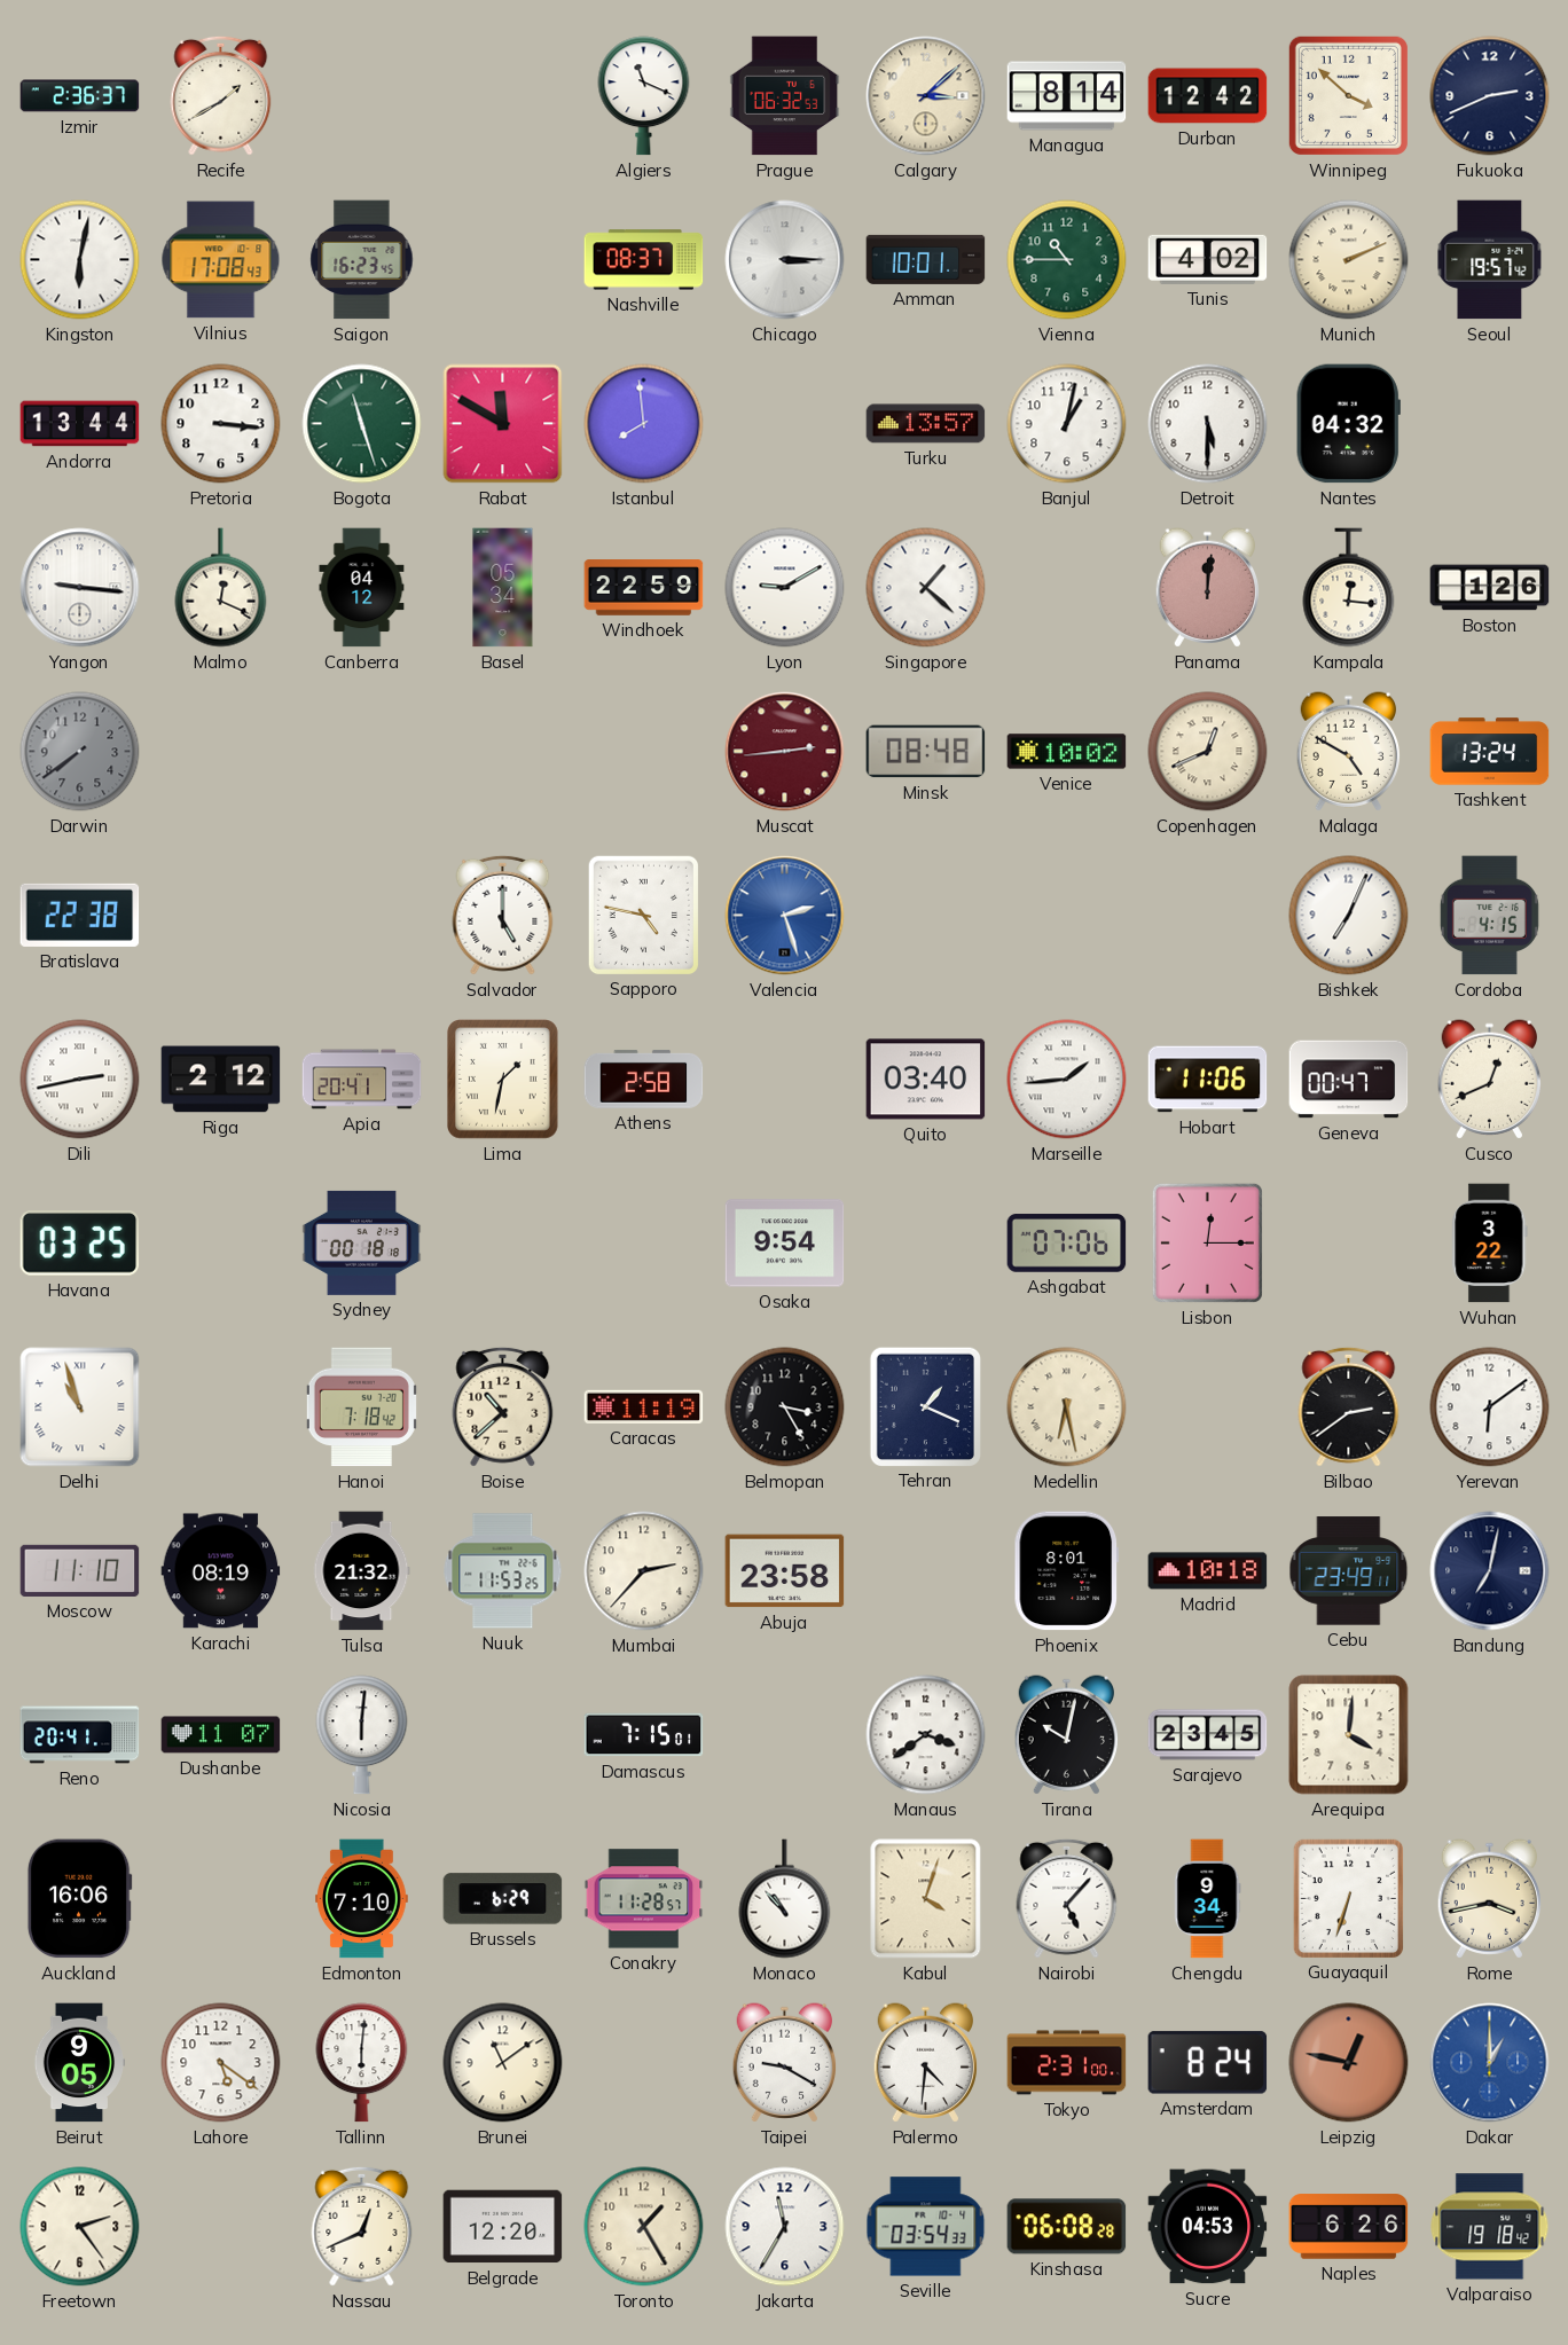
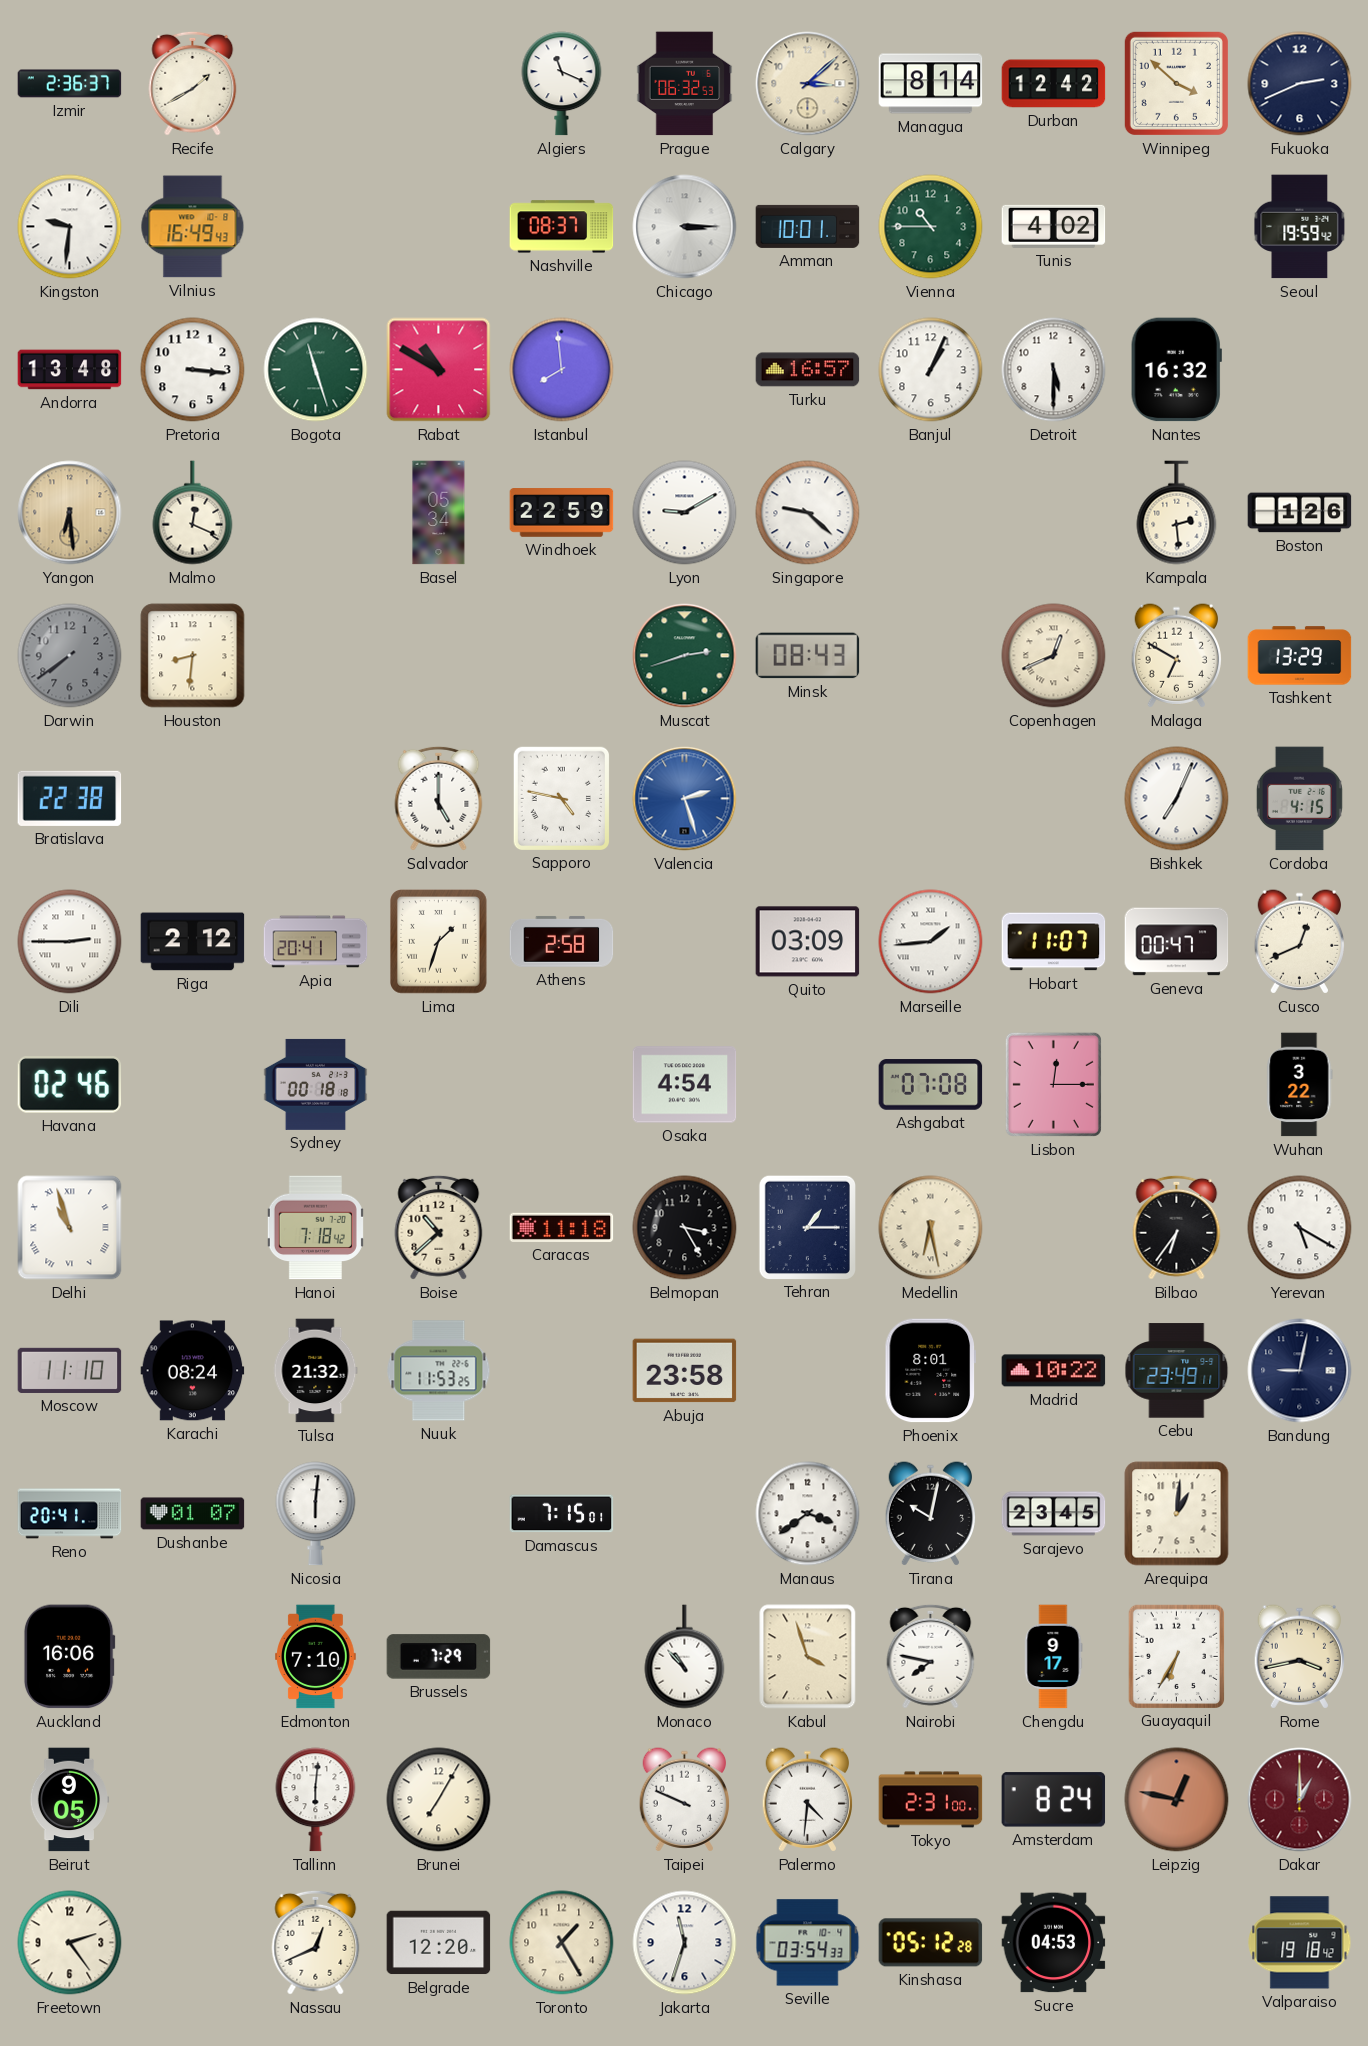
Kingston: 6:02 -> 9:31
Vilnius: 17:08 -> 16:49
Saigon: 16:23 -> none
Munich: 2:11 -> none
Seoul: 19:57 -> 19:59
Andorra: 13:44 -> 13:48
Rabat: 11:50 -> 10:50
Turku: 13:57 -> 16:57
Banjul: 1:02 -> 1:04
Nantes: 04:32 -> 16:32
Yangon: 9:16 -> 6:29
Yangon dial: white -> champagne
Canberra: 04:12 -> none
Singapore: 1:22 -> 9:22
Panama: 12:01 -> none
Kampala: 12:16 -> 2:29
Houston: none -> 8:31
Muscat: 2:44 -> 2:42
Muscat dial: burgundy -> green
Minsk: 08:48 -> 08:43
Venice: 10:02 -> none
Malaga: 4:50 -> 6:50
Tashkent: 13:24 -> 13:29
Dili: 2:43 -> 2:45
Lima: 1:32 -> 1:33
Quito: 03:40 -> 03:09
Hobart: 11:06 -> 11:07
Havana: 03:25 -> 02:46
Osaka: 9:54 -> 4:54
Ashgabat: 07:06 -> 07:08
Caracas: 11:19 -> 11:18
Tehran: 1:19 -> 1:15
Bilbao: 2:39 -> 6:36
Yerevan: 6:09 -> 5:20
Karachi: 08:19 -> 08:24
Mumbai: 2:37 -> none
Madrid: 10:18 -> 10:22
Bandung: 7:02 -> 9:02
Dushanbe: 11:07 -> 01:07
Arequipa: 4:01 -> 1:01
Brussels: 6:29 -> 7:29
Conakry: 11:28 -> none
Kabul: 4:03 -> 3:57
Nairobi: 5:07 -> 7:47
Chengdu: 9:34 -> 9:17
Guayaquil: 6:33 -> 6:35
Lahore: 5:21 -> none
Brunei: 11:09 -> 7:05
Taipei: 9:20 -> 9:49
Dakar dial: blue -> burgundy
Jakarta: 11:35 -> 11:33
Kinshasa: 06:08 -> 05:12
Naples: 6:26 -> none
